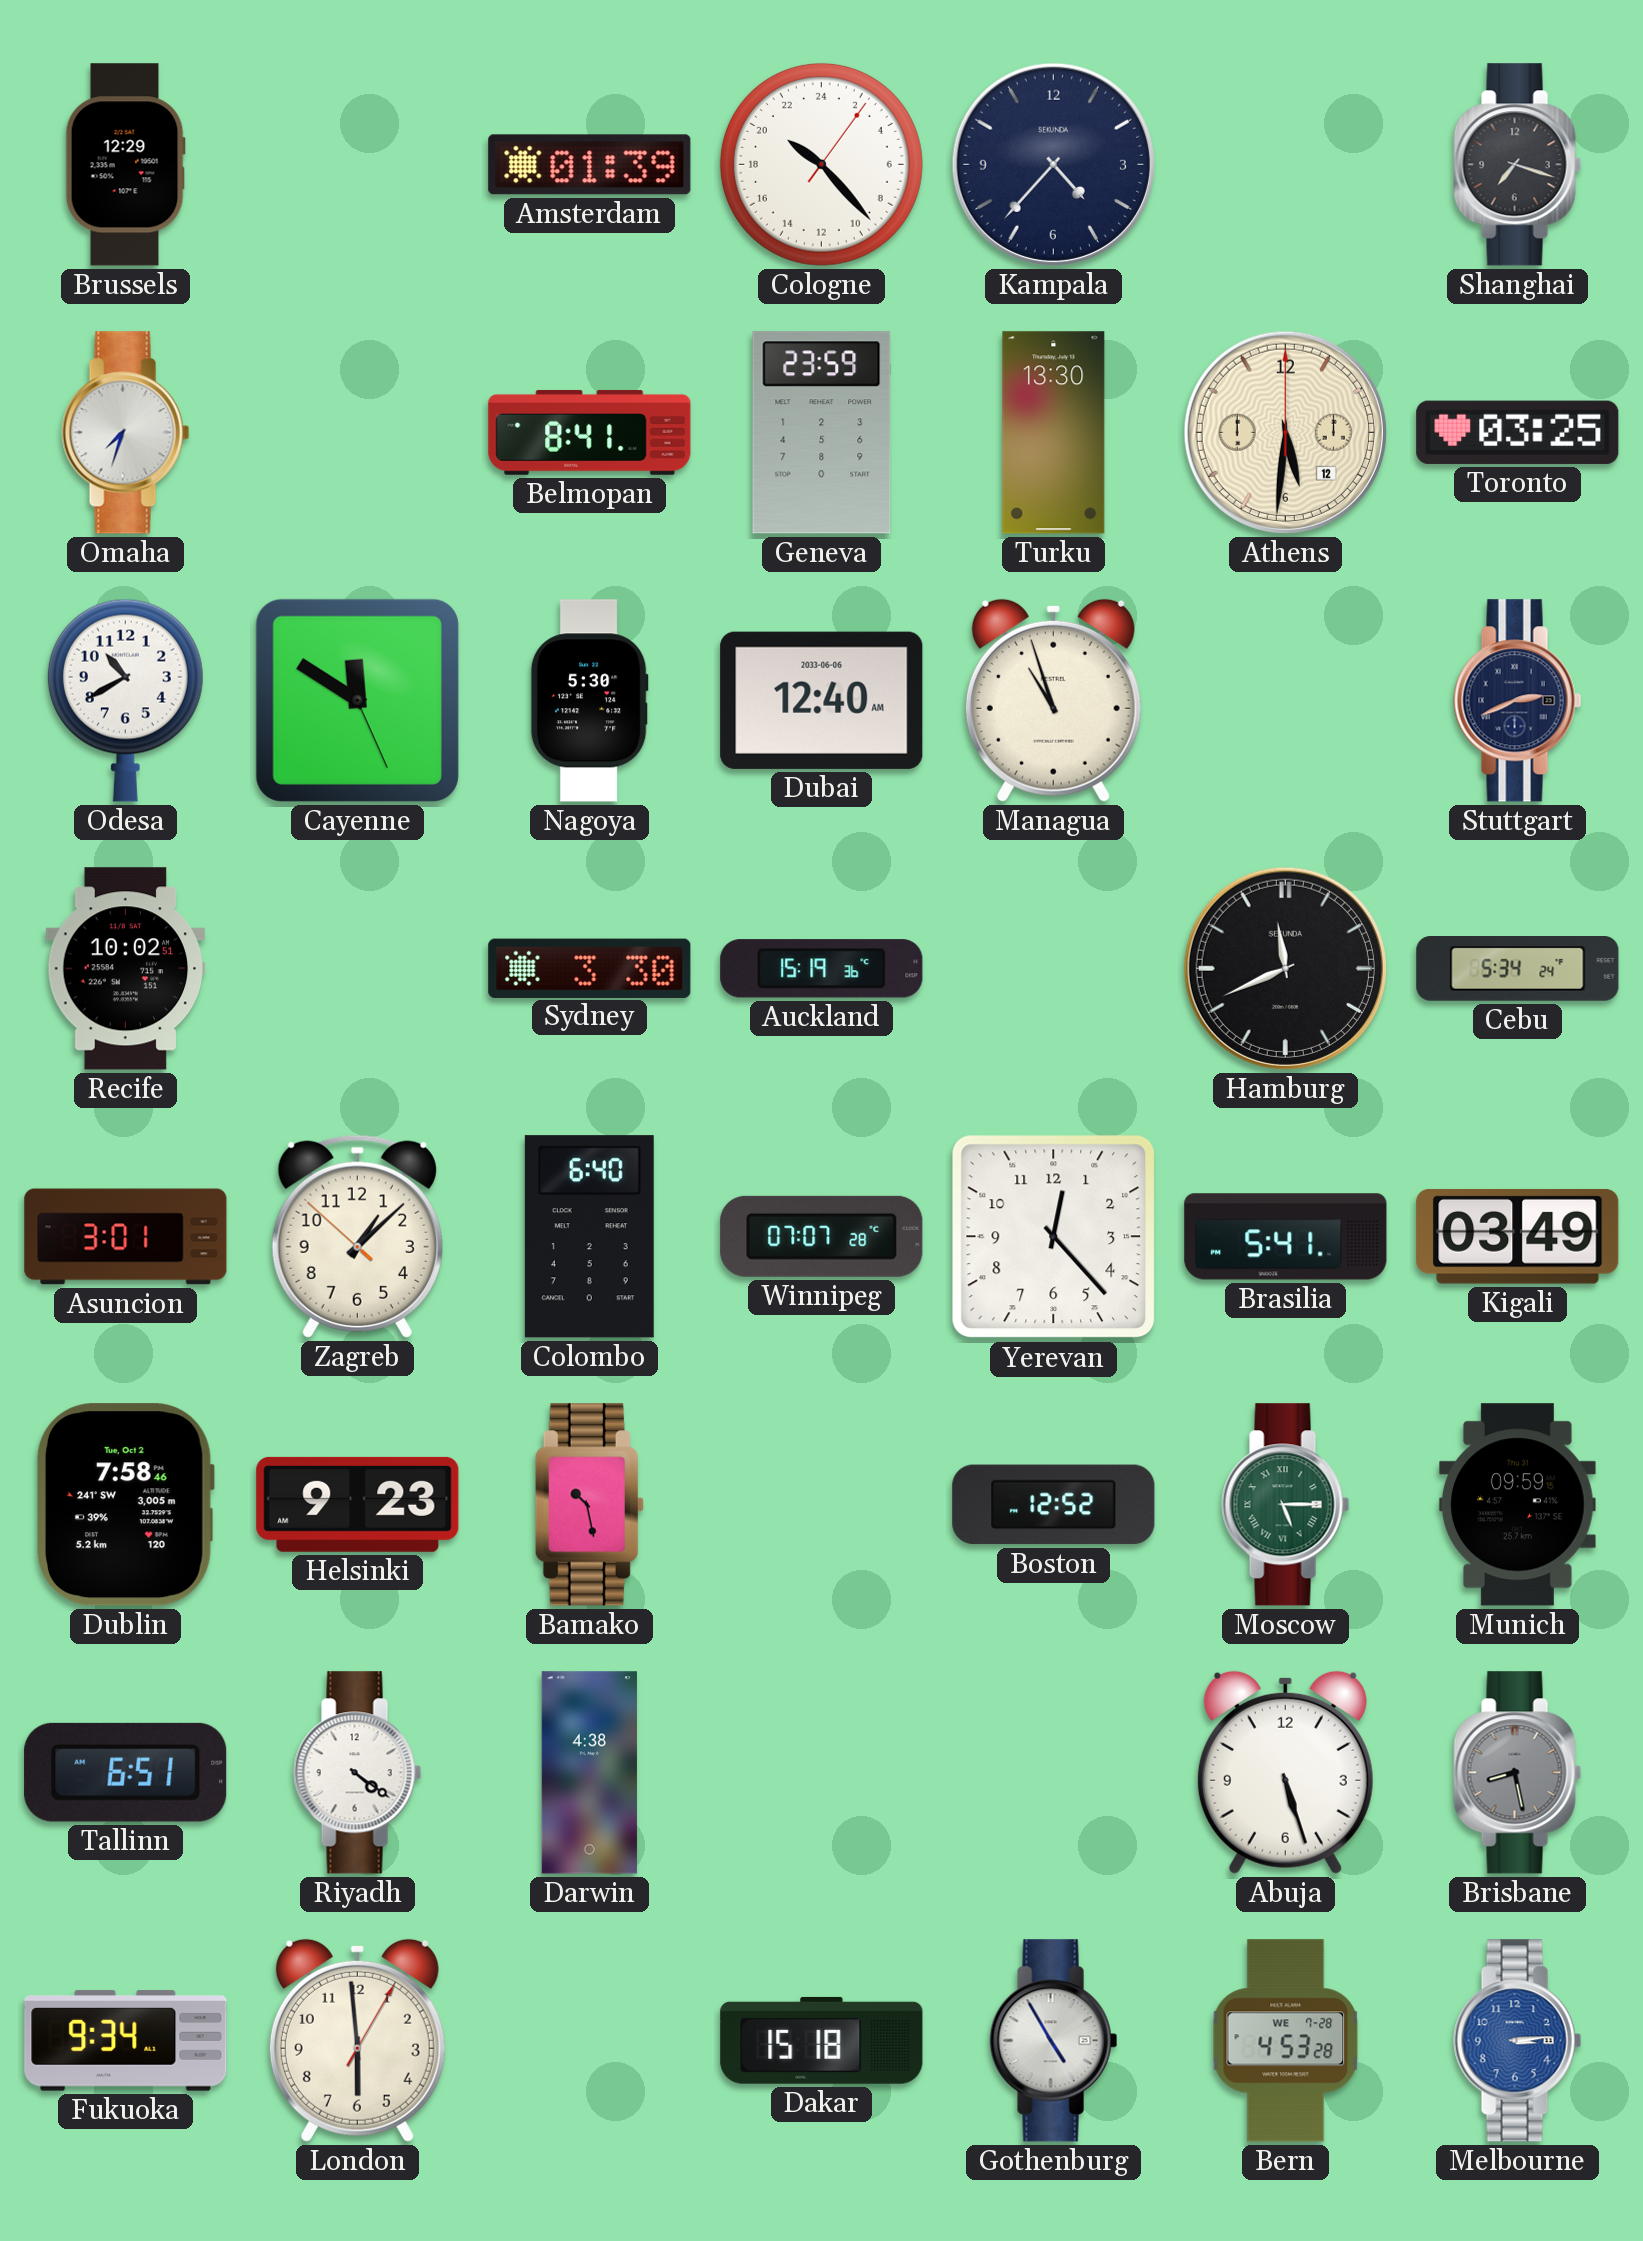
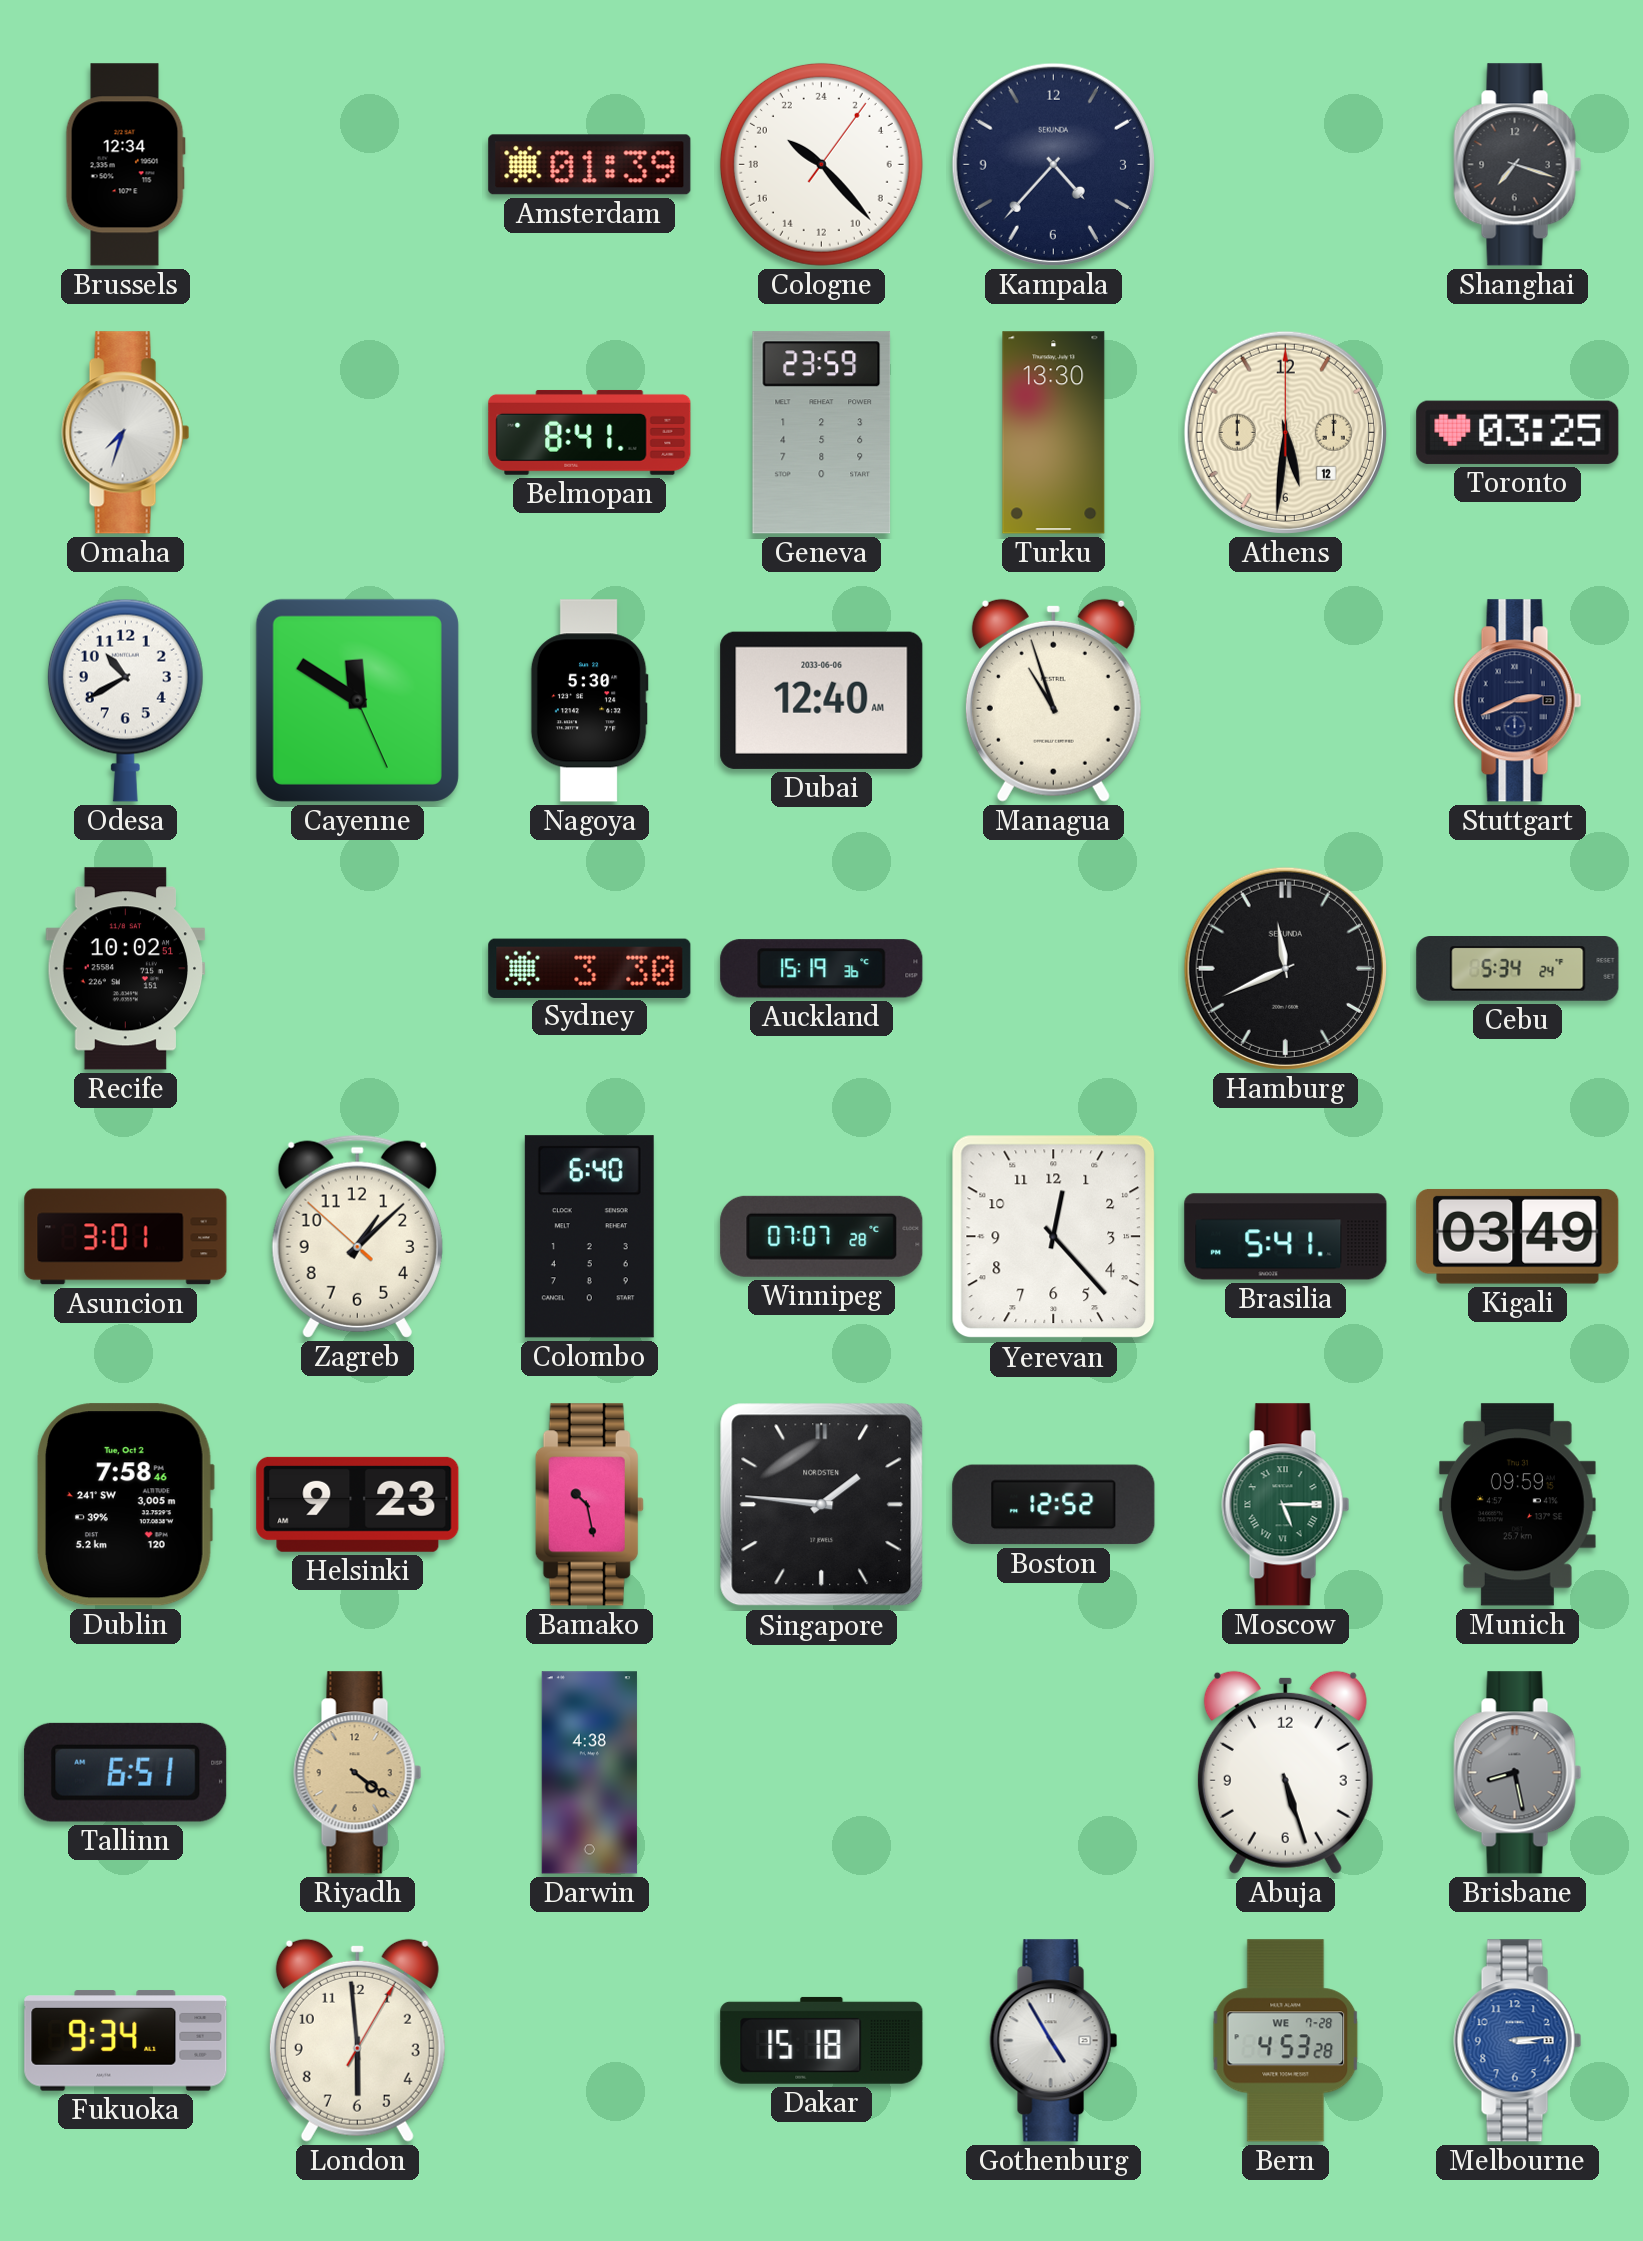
Brussels: 12:29 -> 12:34
Singapore: none -> 1:46
Riyadh dial: white -> champagne
